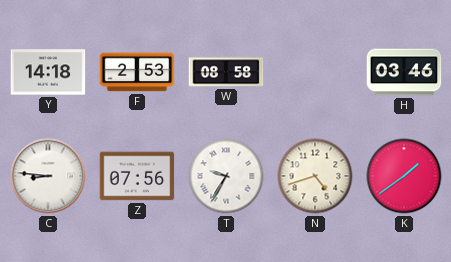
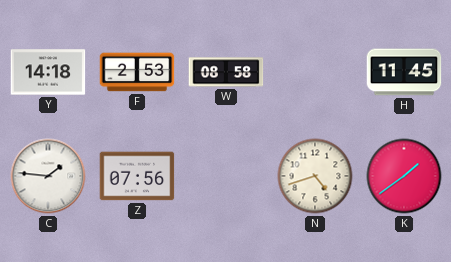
H: 03:46 -> 11:45
C: 8:46 -> 1:46
T: 9:35 -> none
